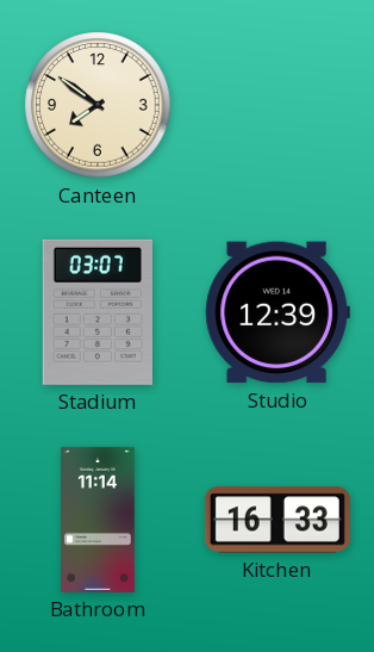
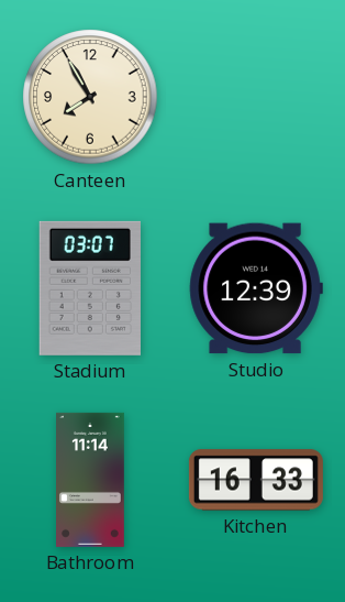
Canteen: 7:51 -> 7:55
